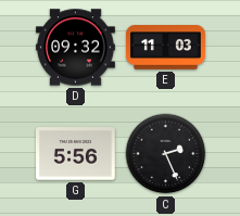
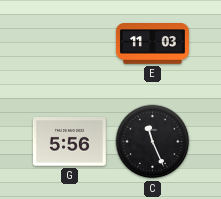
D: 09:32 -> none
C: 2:26 -> 11:26
